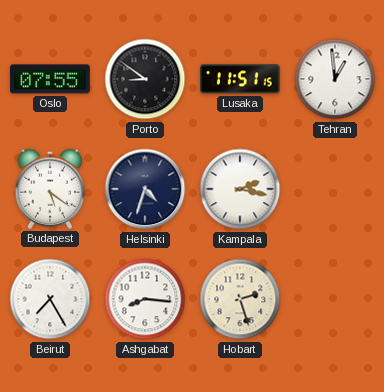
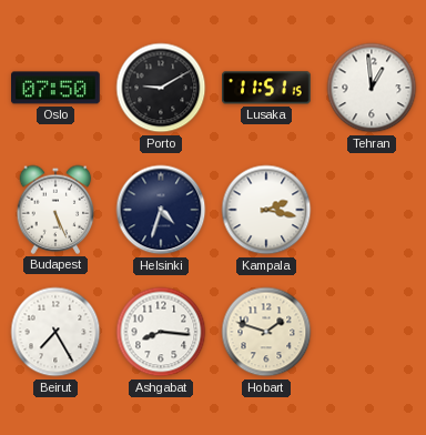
Oslo: 07:55 -> 07:50
Porto: 8:51 -> 9:10
Budapest: 5:21 -> 5:26
Hobart: 2:27 -> 1:48
